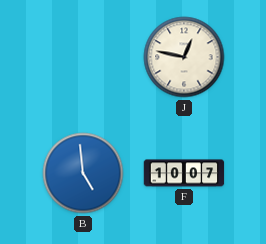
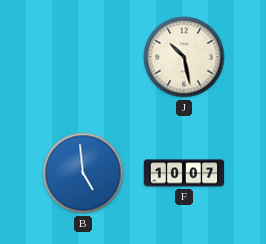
J: 12:47 -> 10:28
